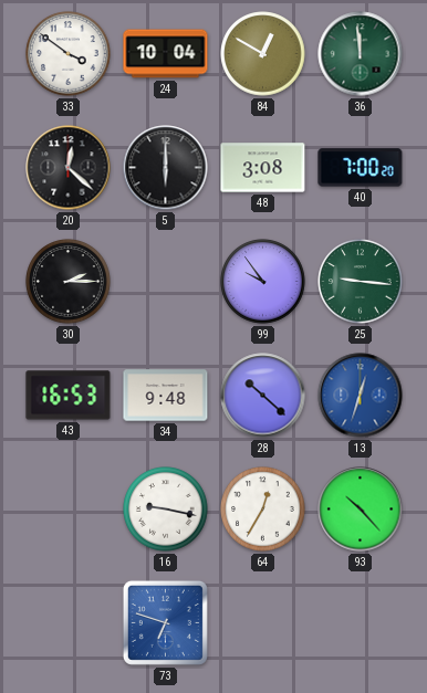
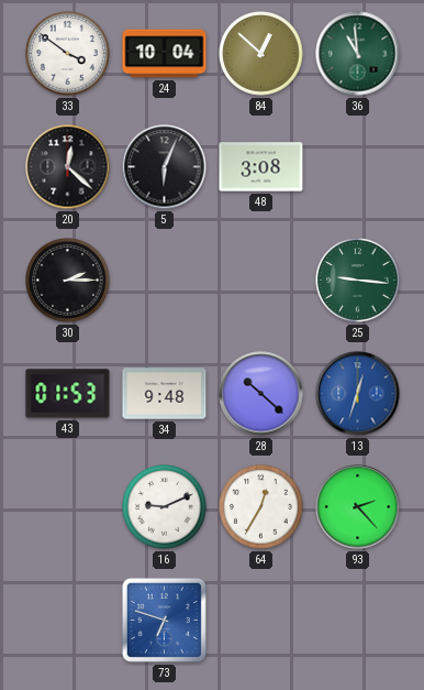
84: 12:50 -> 12:52
36: 11:59 -> 10:59
5: 6:00 -> 6:04
40: 7:00 -> none
99: 9:54 -> none
43: 16:53 -> 01:53
16: 9:17 -> 9:11
93: 10:23 -> 2:23
